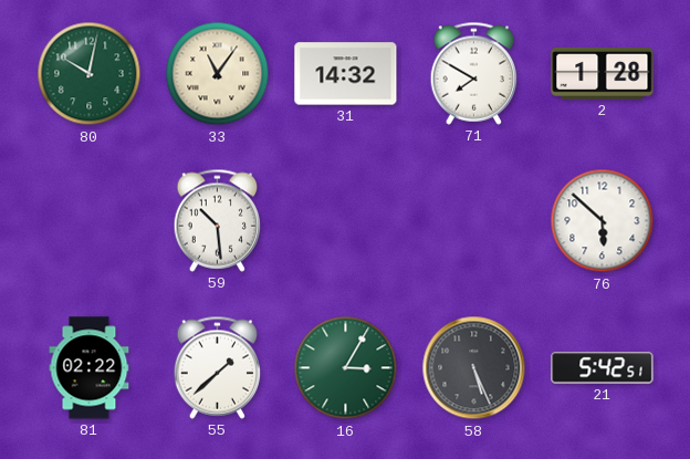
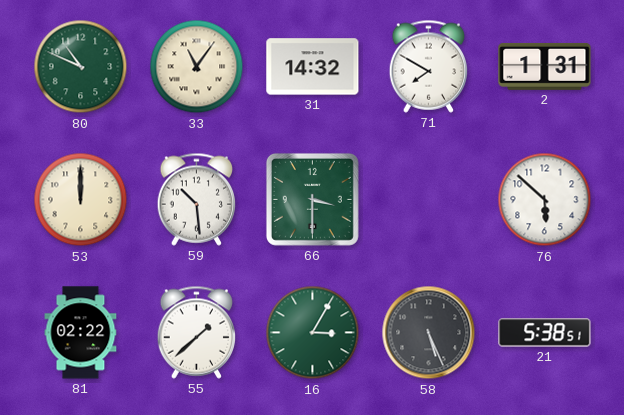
80: 10:02 -> 10:49
2: 1:28 -> 1:31
53: none -> 12:00
66: none -> 3:30
21: 5:42 -> 5:38
